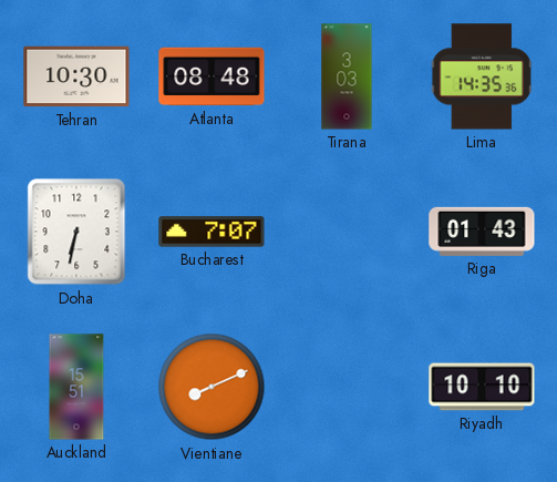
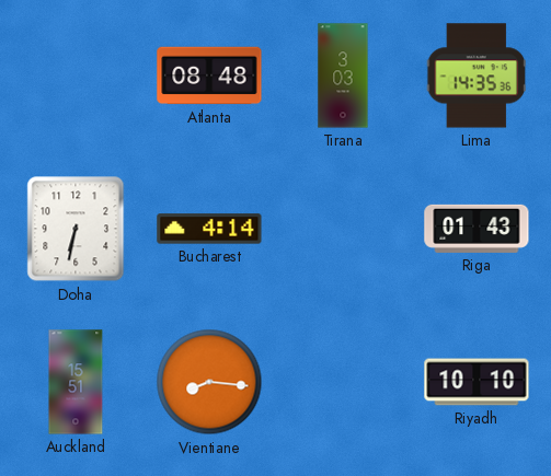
Tehran: 10:30 -> none
Bucharest: 7:07 -> 4:14
Vientiane: 8:11 -> 8:16
